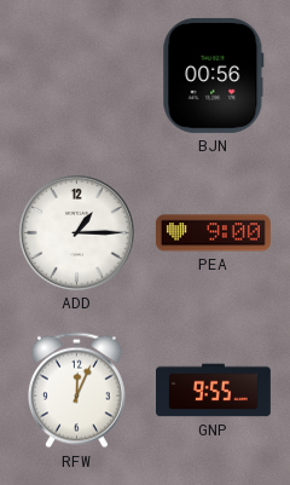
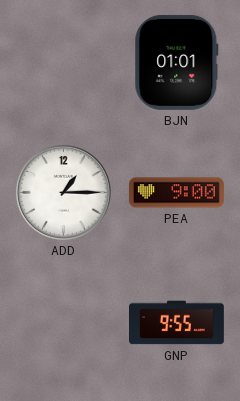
BJN: 00:56 -> 01:01
RFW: 12:04 -> none
